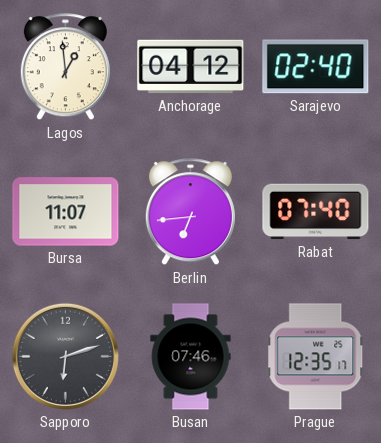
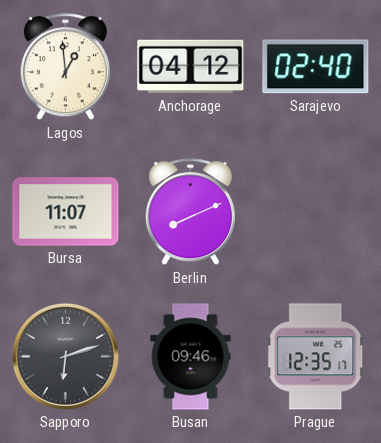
Berlin: 6:44 -> 8:11
Rabat: 07:40 -> none
Busan: 07:46 -> 09:46
